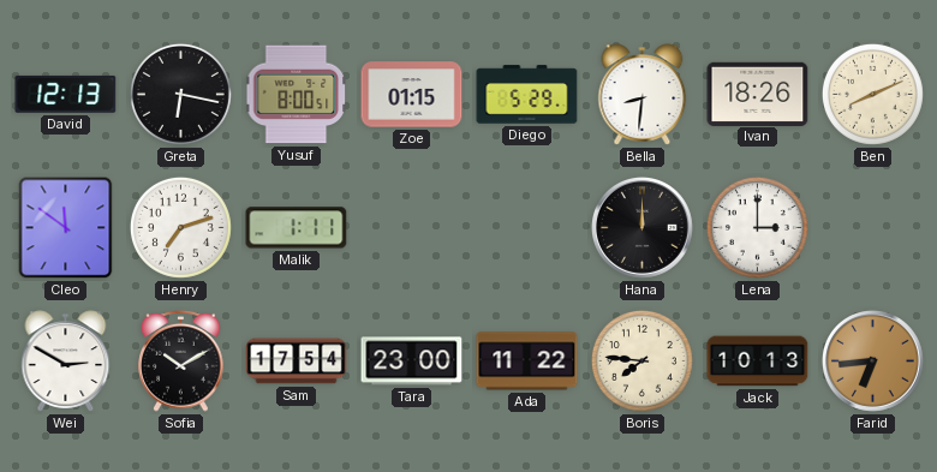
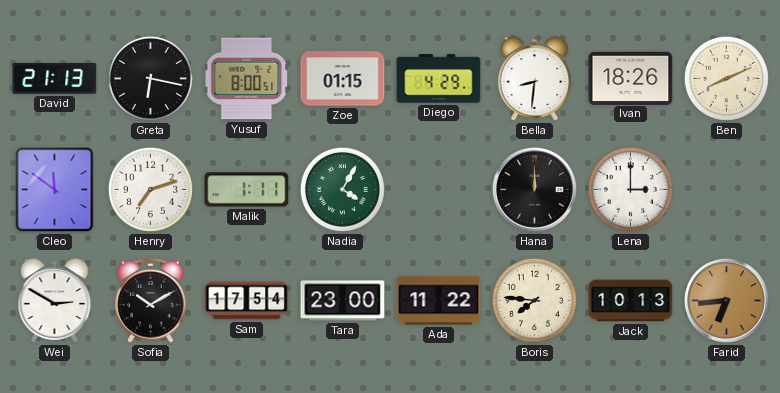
David: 12:13 -> 21:13
Diego: 5:29 -> 4:29
Nadia: none -> 4:05
